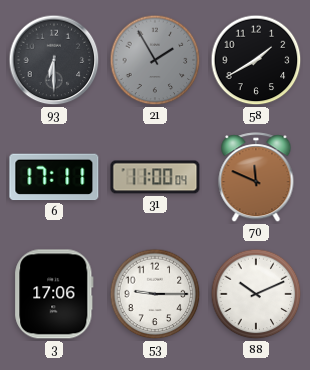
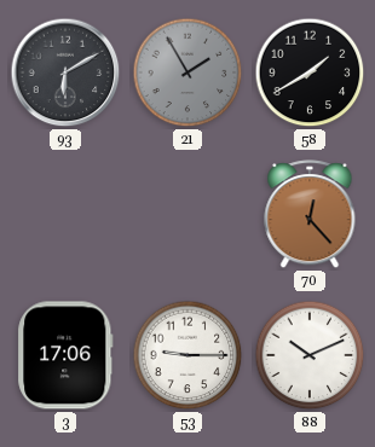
93: 6:30 -> 6:10
6: 17:11 -> none
31: 11:00 -> none
70: 11:49 -> 12:23
